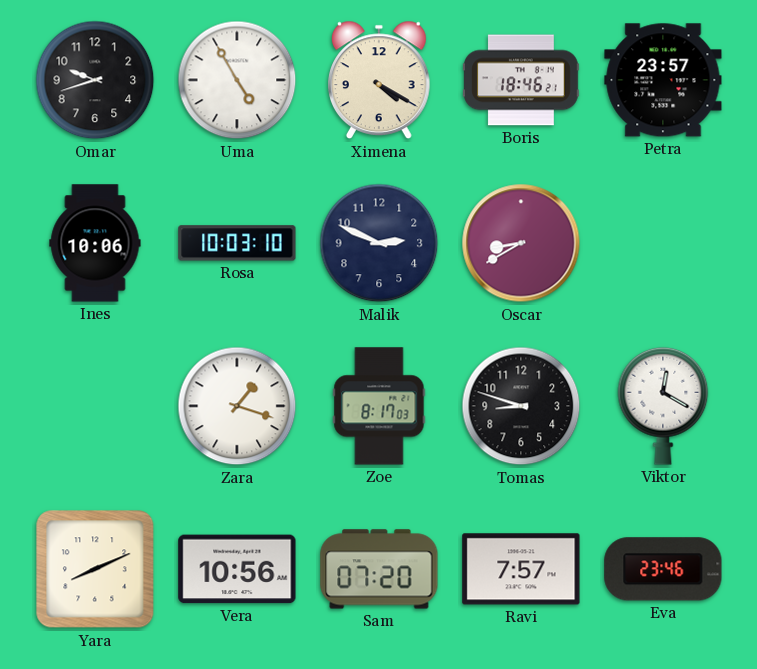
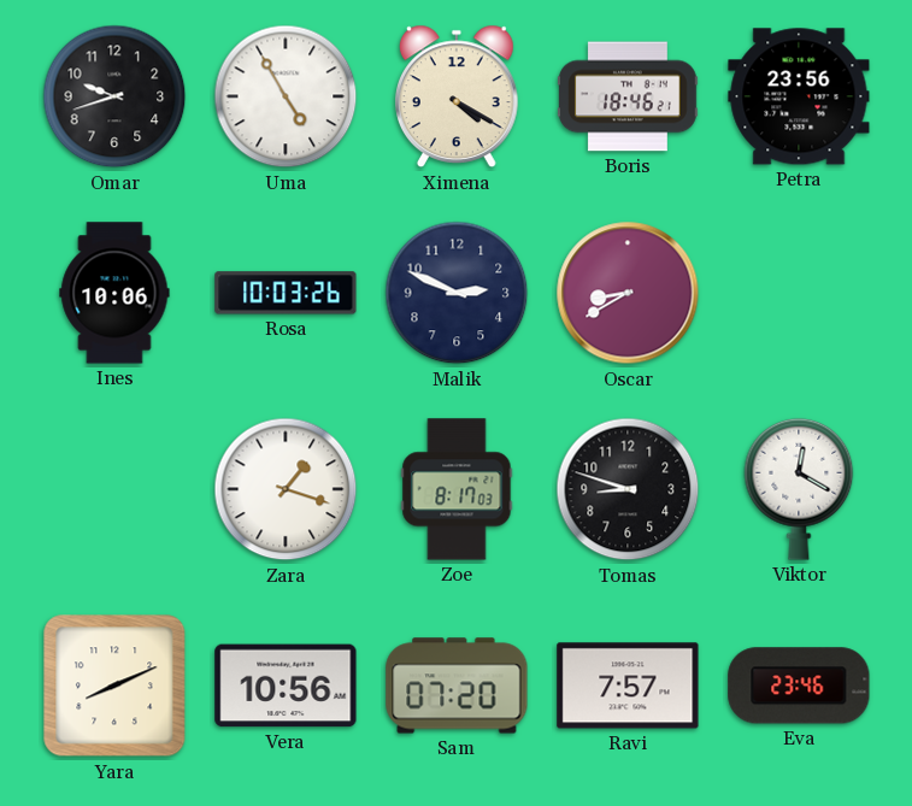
Petra: 23:57 -> 23:56
Rosa: 10:03:10 -> 10:03:26
